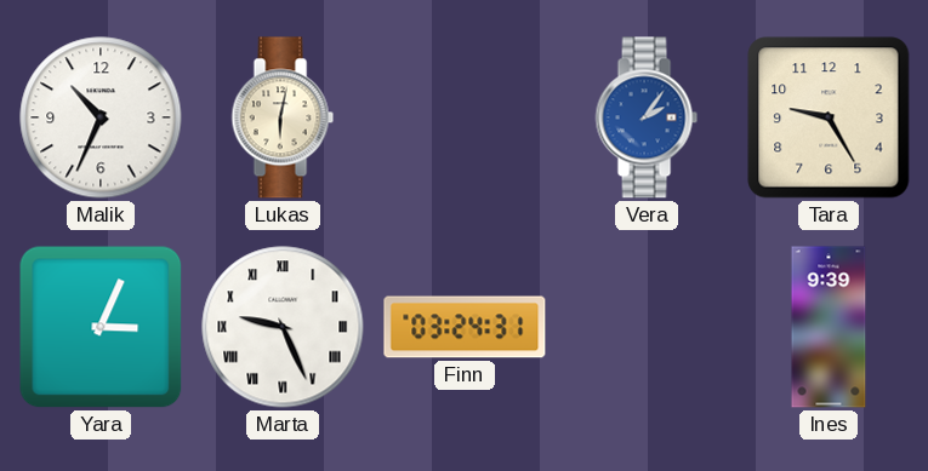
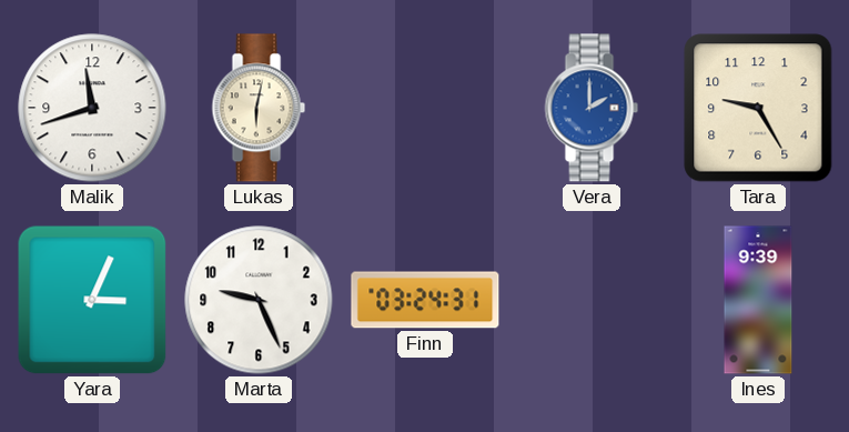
Malik: 10:34 -> 11:42
Vera: 2:06 -> 2:00
Marta numerals: Roman -> Arabic
